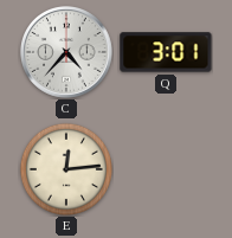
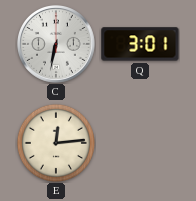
C: 4:37 -> 6:32
